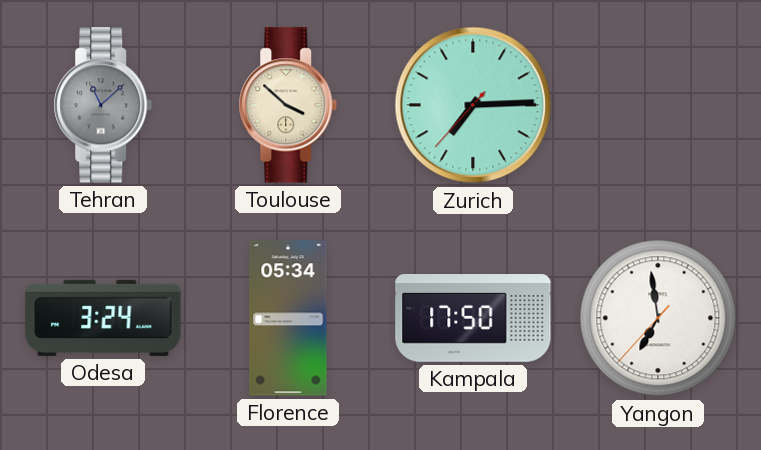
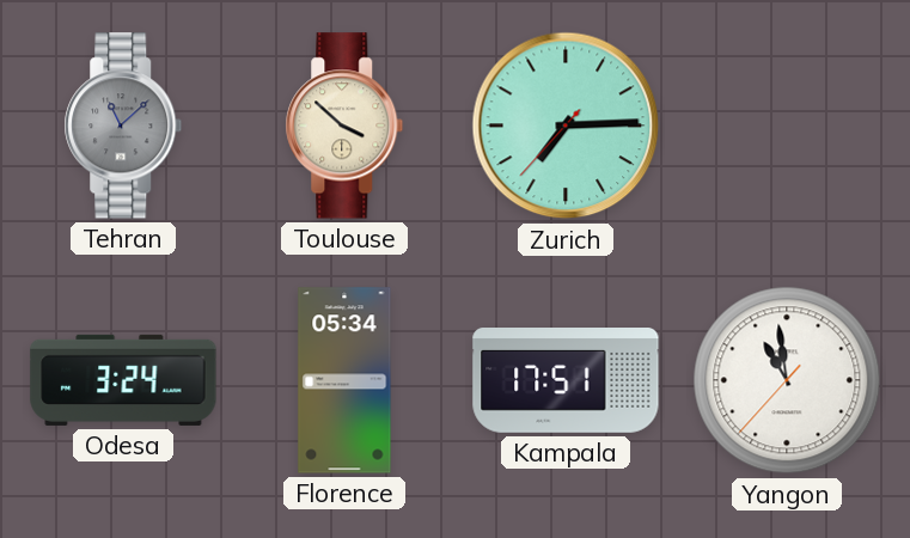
Kampala: 17:50 -> 17:51
Yangon: 6:58 -> 10:58
